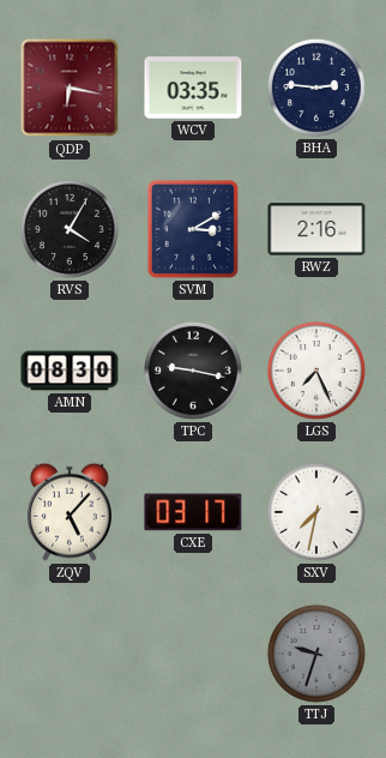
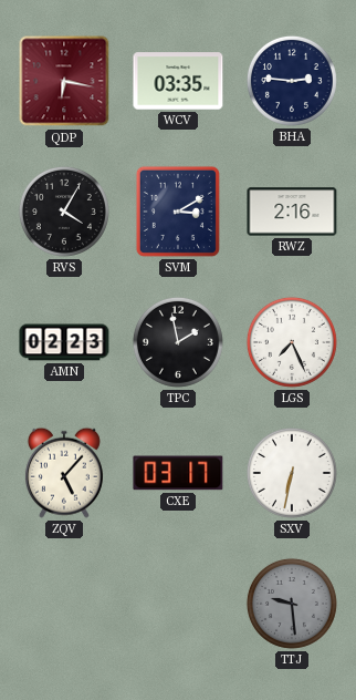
AMN: 08:30 -> 02:23
TPC: 9:17 -> 1:58
SXV: 7:32 -> 6:32
TTJ: 9:33 -> 9:29
